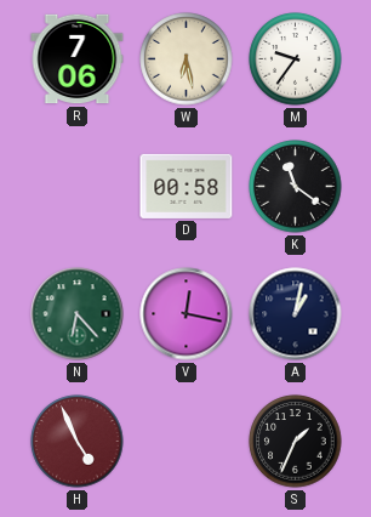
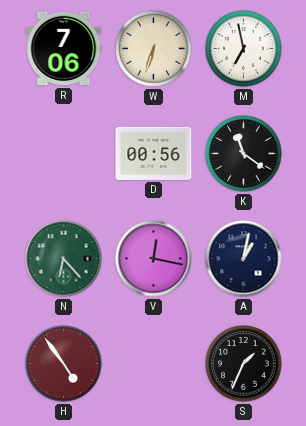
W: 6:28 -> 6:33
M: 9:36 -> 6:58
D: 00:58 -> 00:56
H: 4:56 -> 4:54
